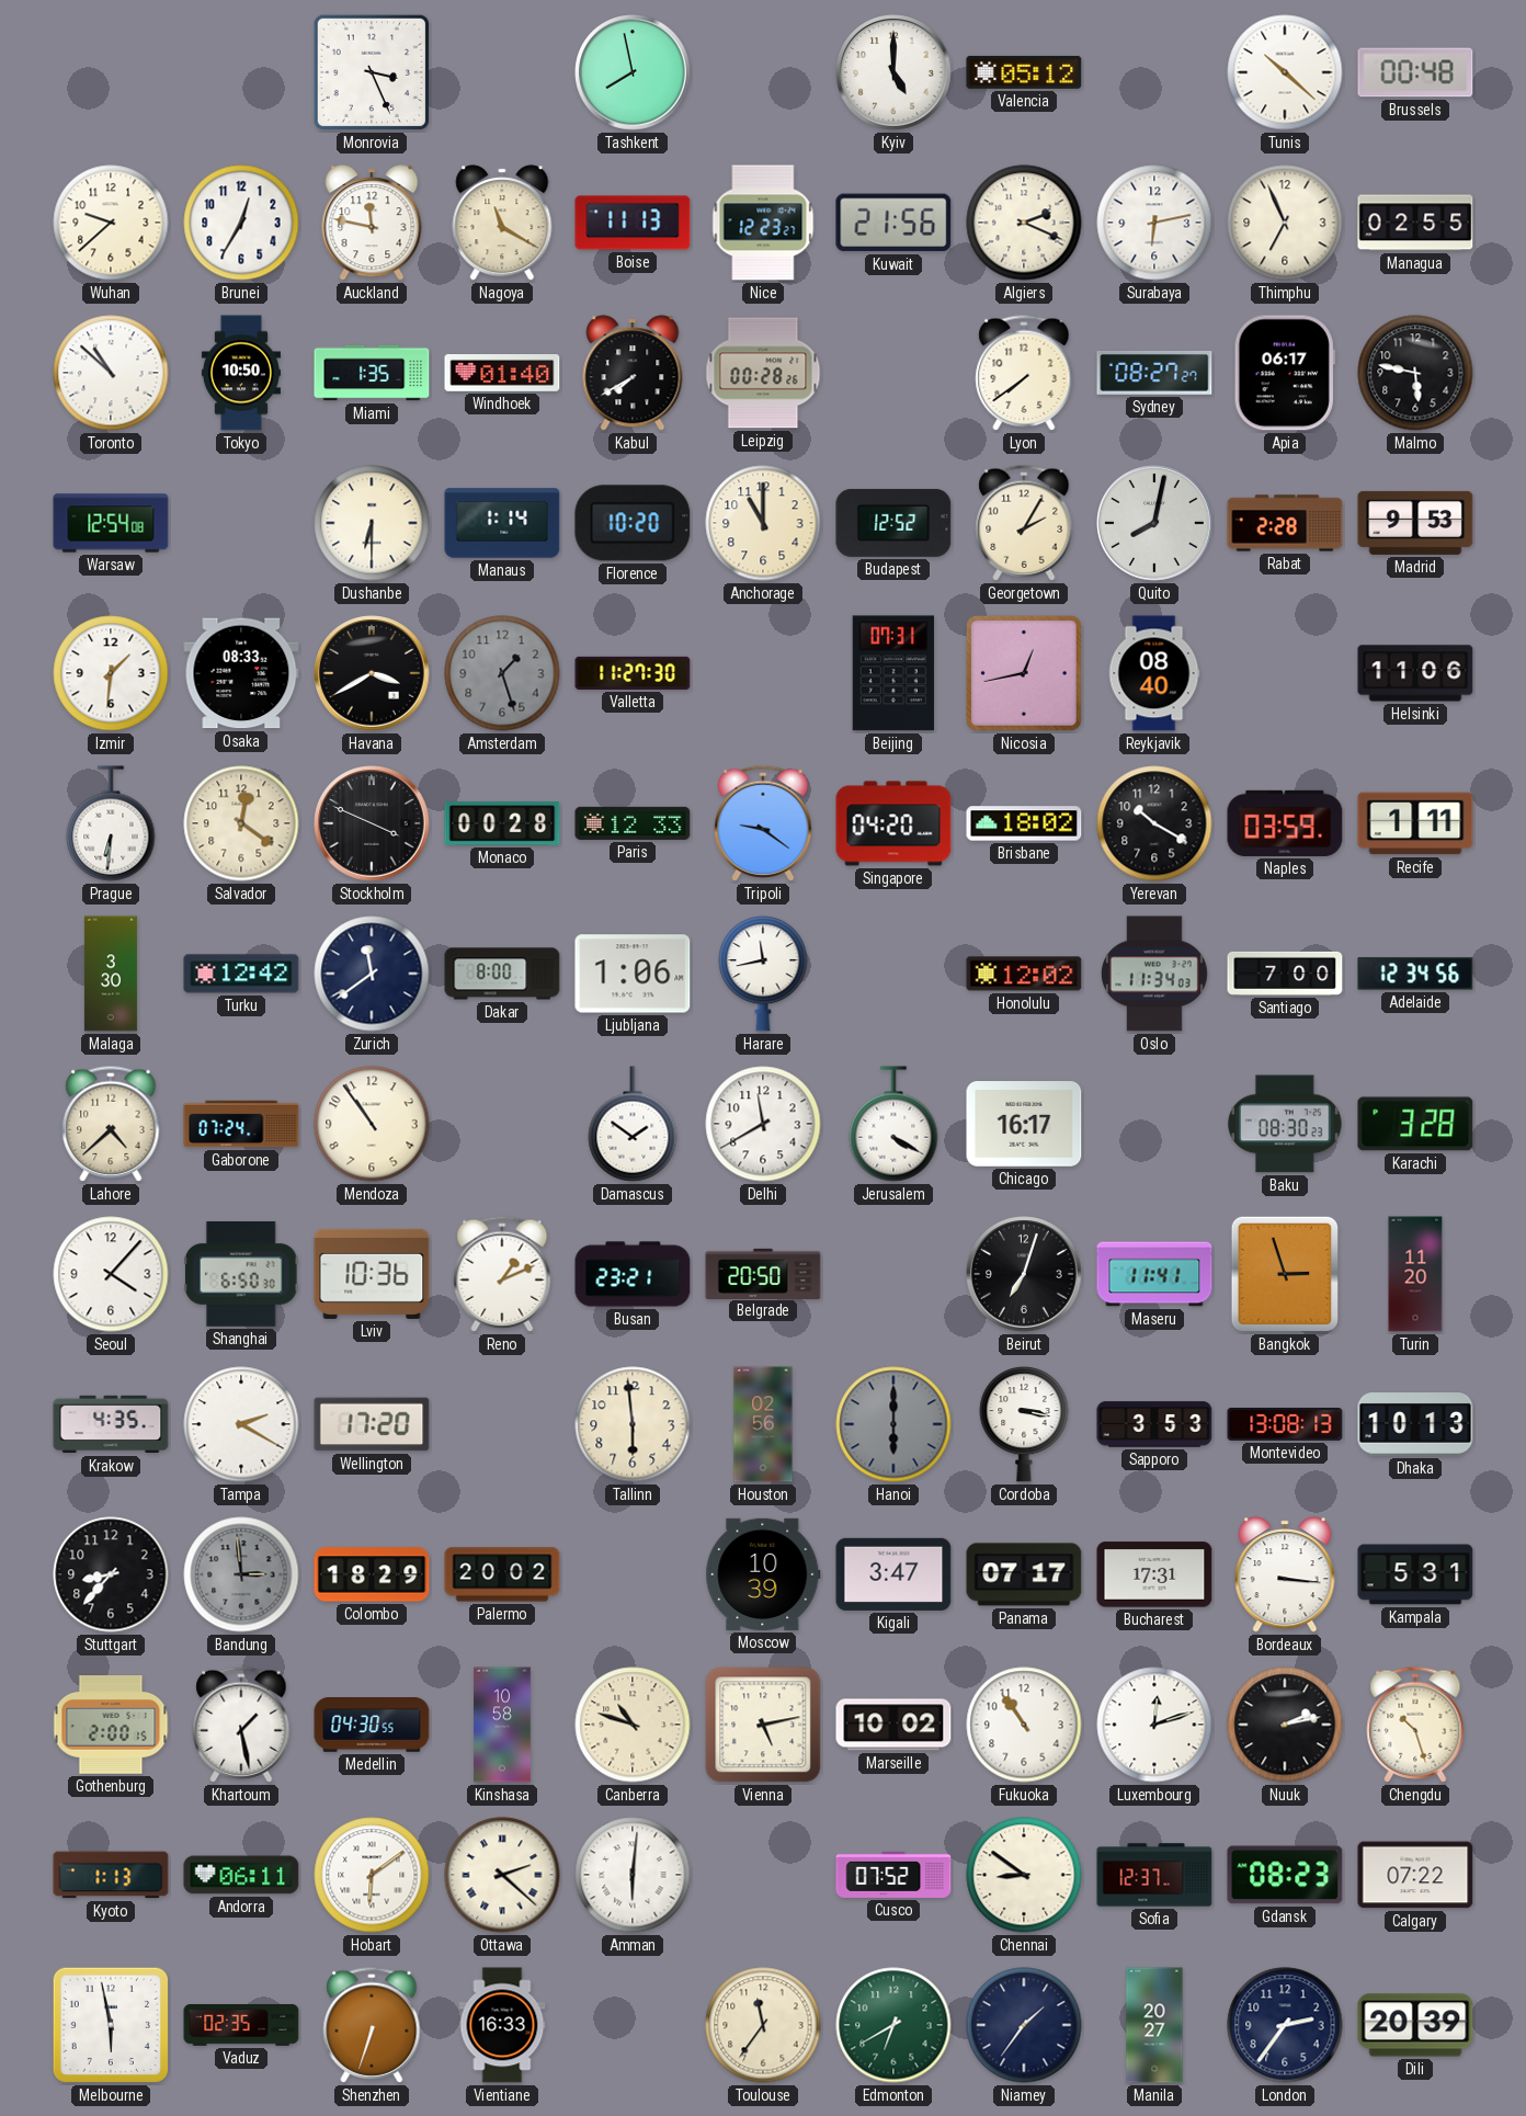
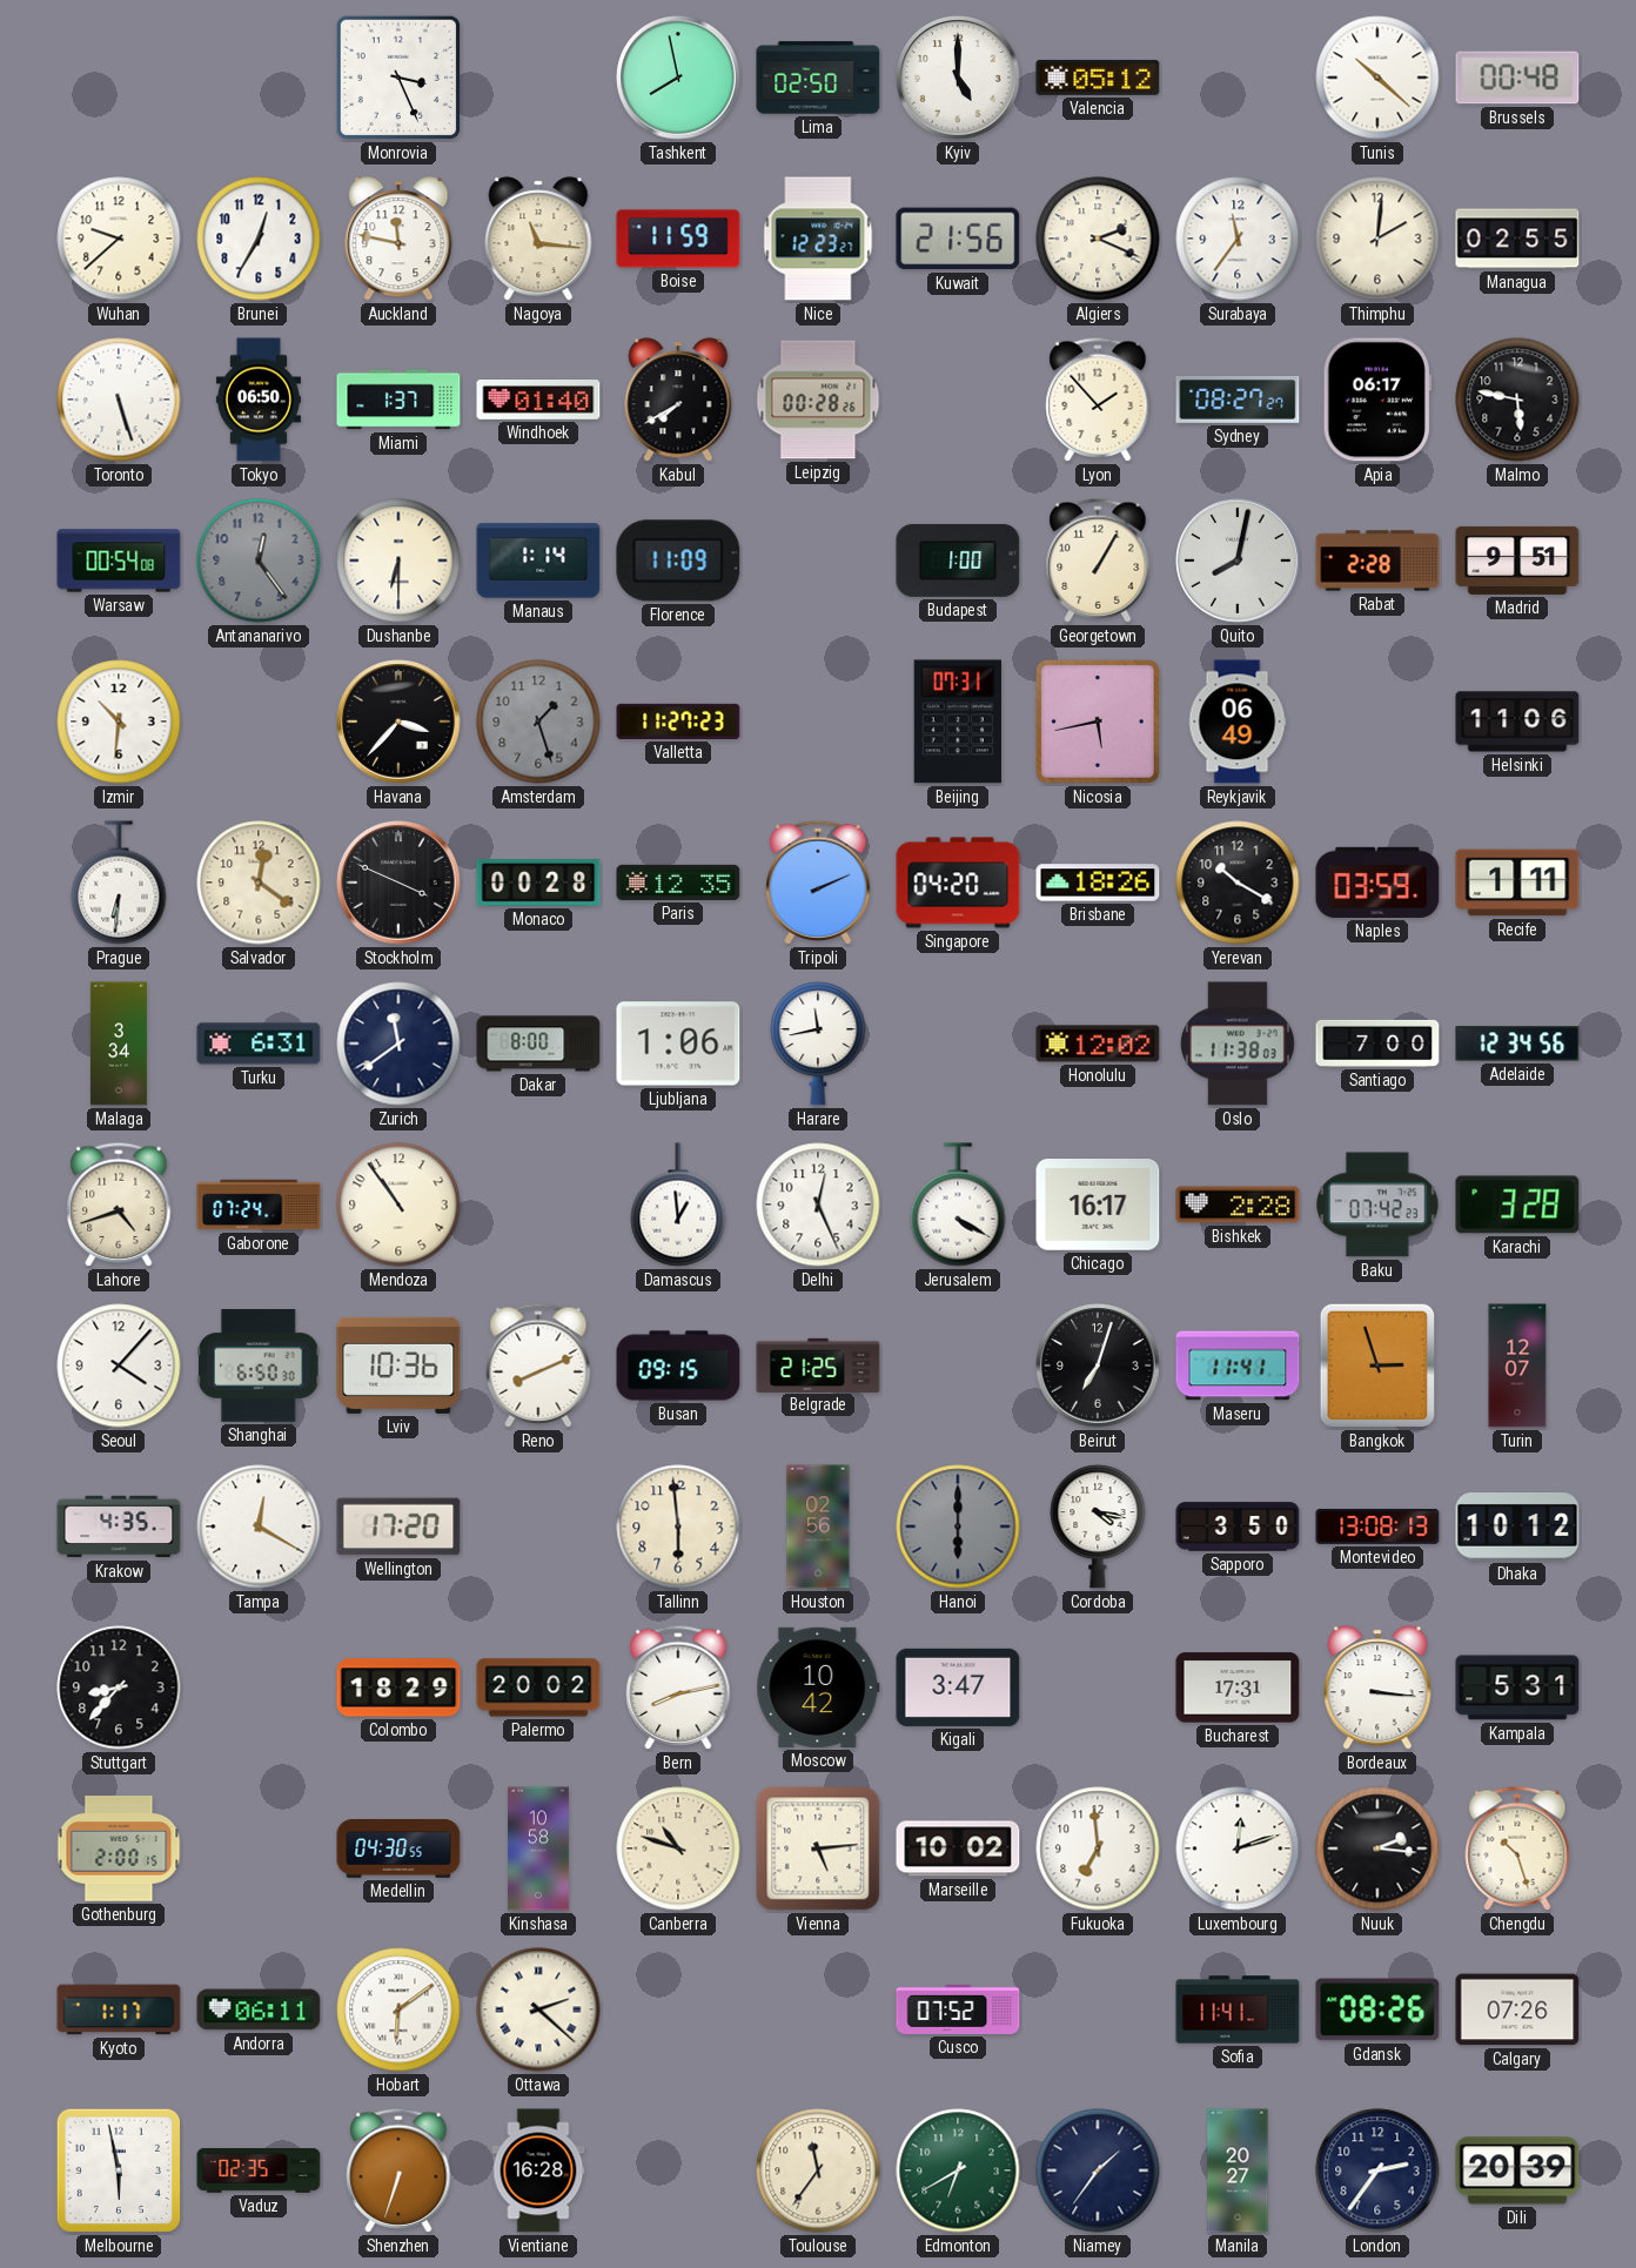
Lima: none -> 02:50
Nagoya: 11:20 -> 11:16
Boise: 11:13 -> 11:59
Surabaya: 6:13 -> 11:36
Thimphu: 6:56 -> 2:01
Toronto: 10:52 -> 5:27
Tokyo: 10:50 -> 06:50
Miami: 1:35 -> 1:37
Lyon: 7:39 -> 1:53
Warsaw: 12:54 -> 00:54
Antananarivo: none -> 12:24
Florence: 10:20 -> 11:09
Anchorage: 11:00 -> none
Budapest: 12:52 -> 1:00
Georgetown: 2:05 -> 1:05
Madrid: 9:53 -> 9:51
Izmir: 1:31 -> 10:31
Osaka: 08:33 -> none
Havana: 3:40 -> 3:37
Valletta: 11:27:30 -> 11:27:23
Nicosia: 12:43 -> 5:43
Reykjavik: 08:40 -> 06:49
Paris: 12:33 -> 12:35
Tripoli: 9:21 -> 2:11
Brisbane: 18:02 -> 18:26
Malaga: 3:30 -> 3:34
Turku: 12:42 -> 6:31
Oslo: 11:34 -> 11:38
Lahore: 4:38 -> 4:42
Damascus: 1:51 -> 12:59
Delhi: 11:40 -> 12:26
Bishkek: none -> 2:28
Baku: 08:30 -> 07:42
Reno: 1:11 -> 8:11
Busan: 23:21 -> 09:15
Belgrade: 20:50 -> 21:25
Turin: 11:20 -> 12:07
Tampa: 2:20 -> 12:20
Cordoba: 3:17 -> 4:17
Sapporo: 3:53 -> 3:50
Dhaka: 10:13 -> 10:12
Bandung: 2:59 -> none
Bern: none -> 8:13
Moscow: 10:39 -> 10:42
Panama: 07:17 -> none
Khartoum: 1:28 -> none
Vienna: 5:13 -> 5:14
Fukuoka: 10:54 -> 6:59
Nuuk: 2:13 -> 2:16
Kyoto: 1:13 -> 1:17
Amman: 6:01 -> none
Chennai: 8:51 -> none
Sofia: 12:37 -> 11:41
Gdansk: 08:23 -> 08:26
Calgary: 07:22 -> 07:26
Vientiane: 16:33 -> 16:28
